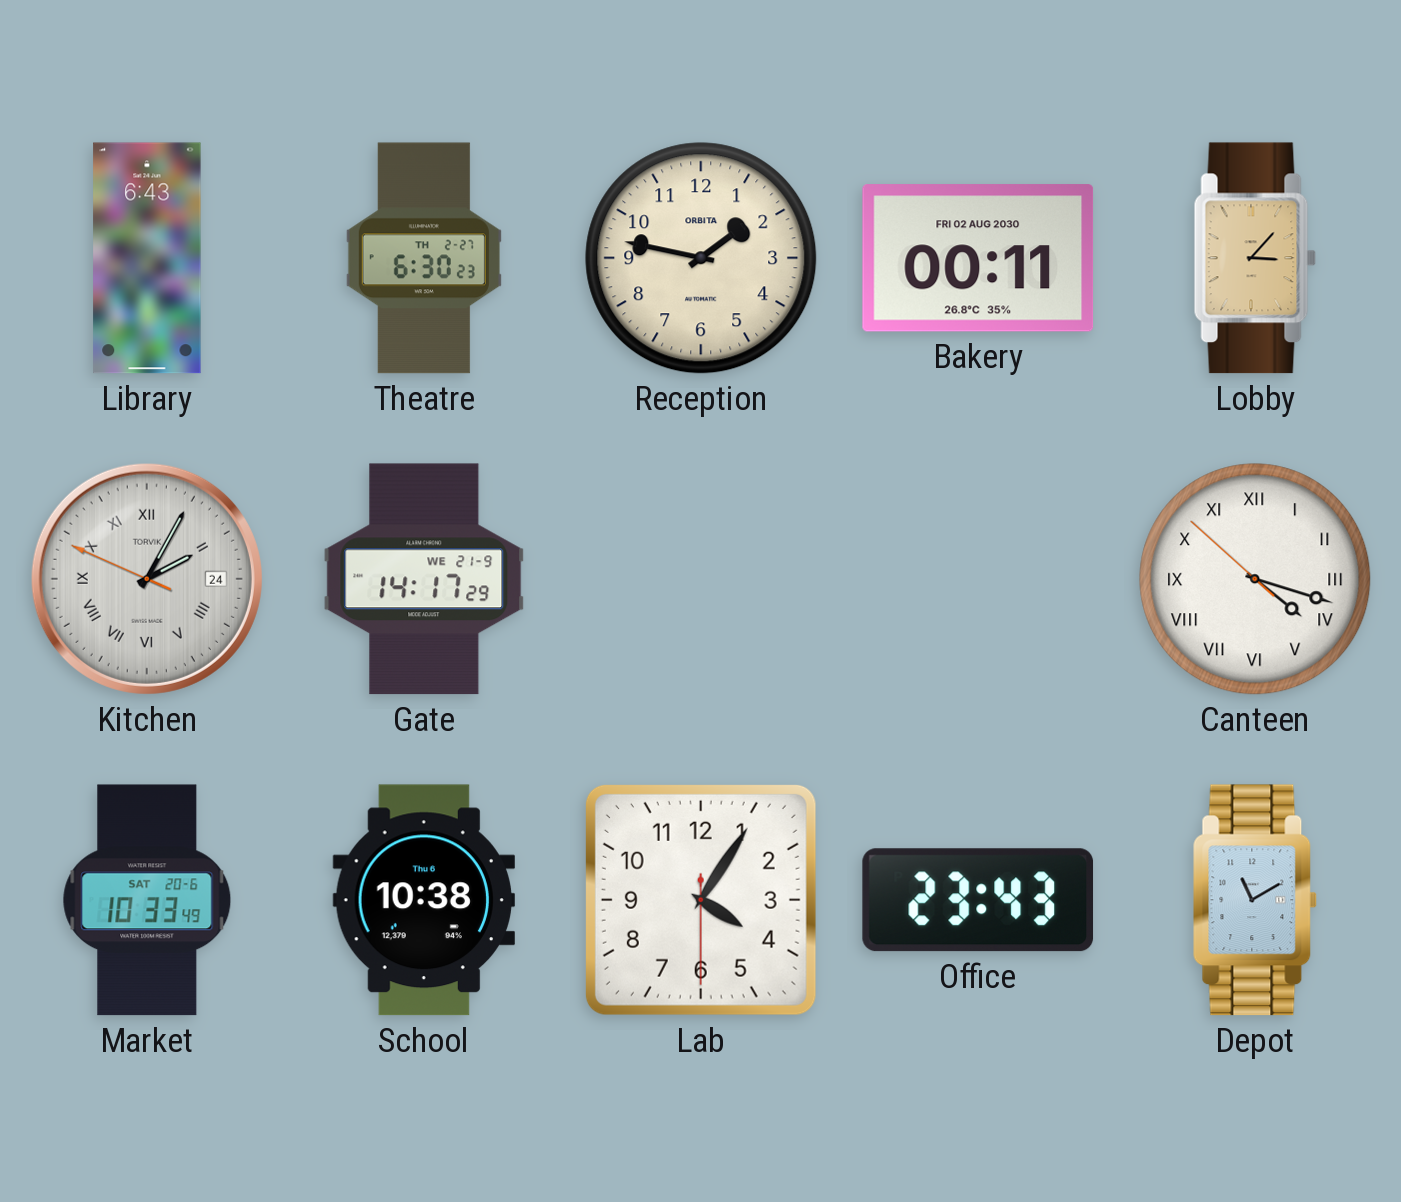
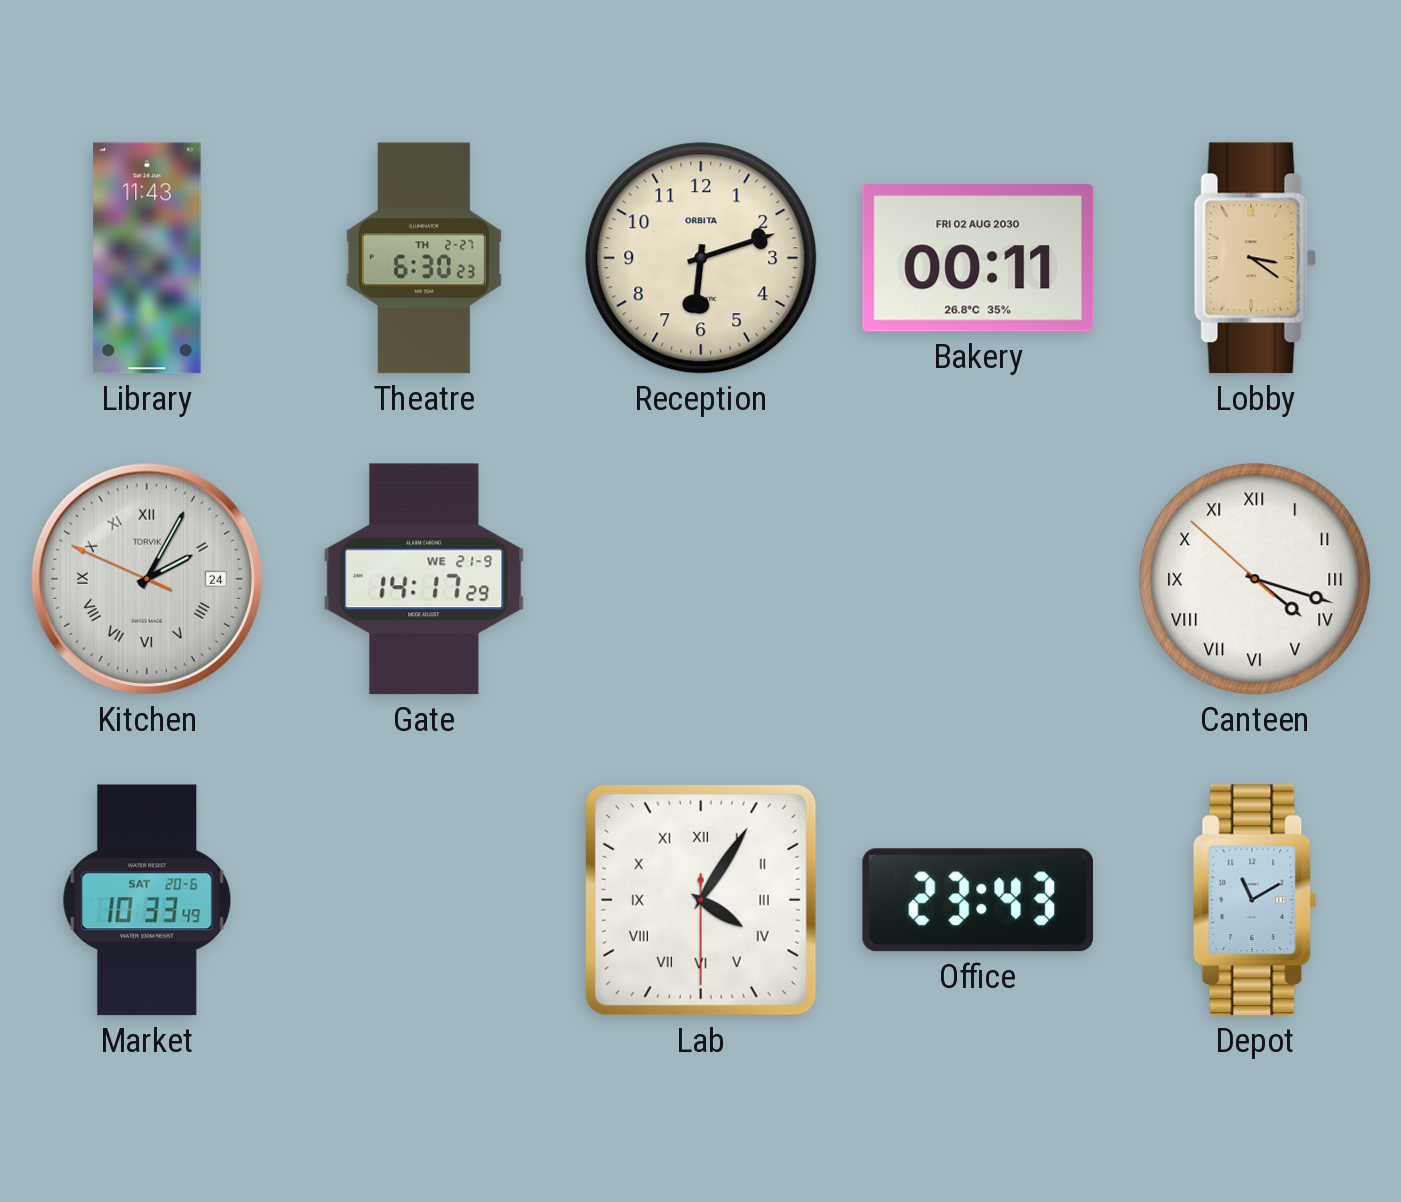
Library: 6:43 -> 11:43
Reception: 1:47 -> 6:12
Lobby: 3:07 -> 3:21
School: 10:38 -> none
Lab numerals: Arabic -> Roman
